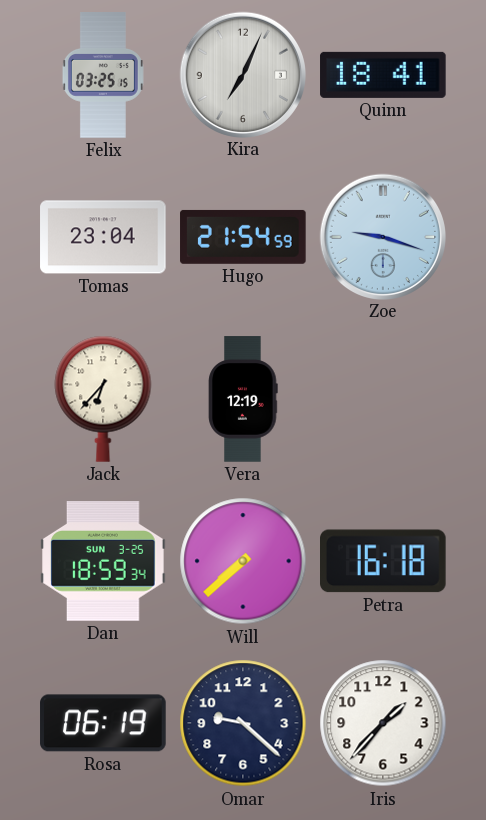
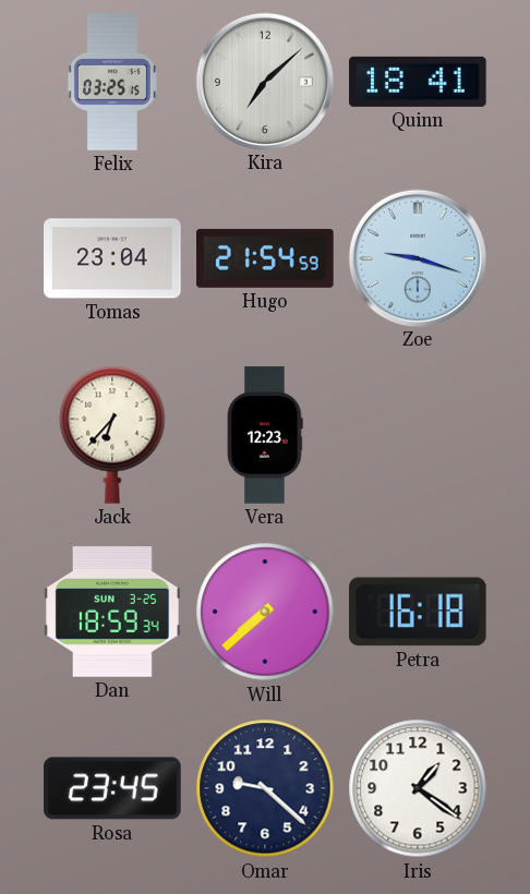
Kira: 7:04 -> 7:08
Vera: 12:19 -> 12:23
Rosa: 06:19 -> 23:45
Iris: 1:37 -> 1:21
